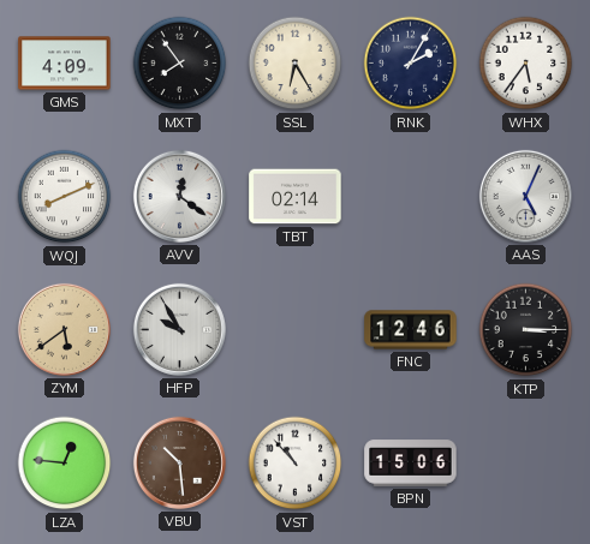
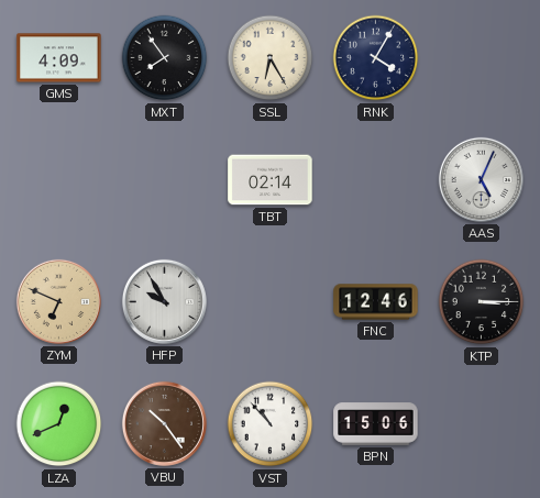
RNK: 2:05 -> 4:05
WHX: 5:36 -> none
WQJ: 8:11 -> none
AVV: 12:21 -> none
ZYM: 5:39 -> 6:49
LZA: 12:46 -> 12:41
VBU: 10:29 -> 10:24
